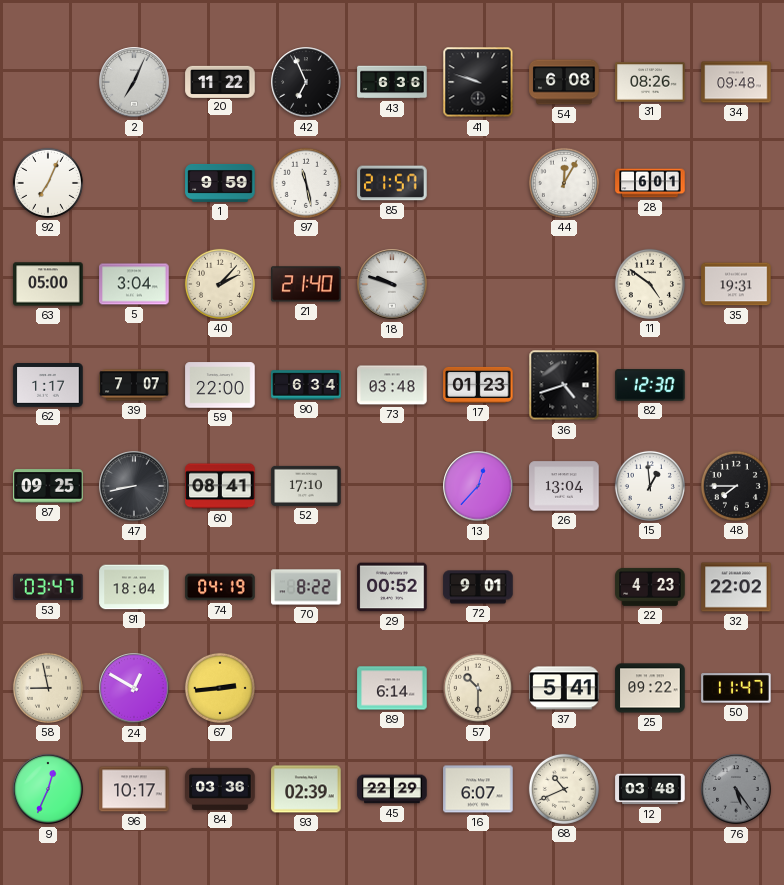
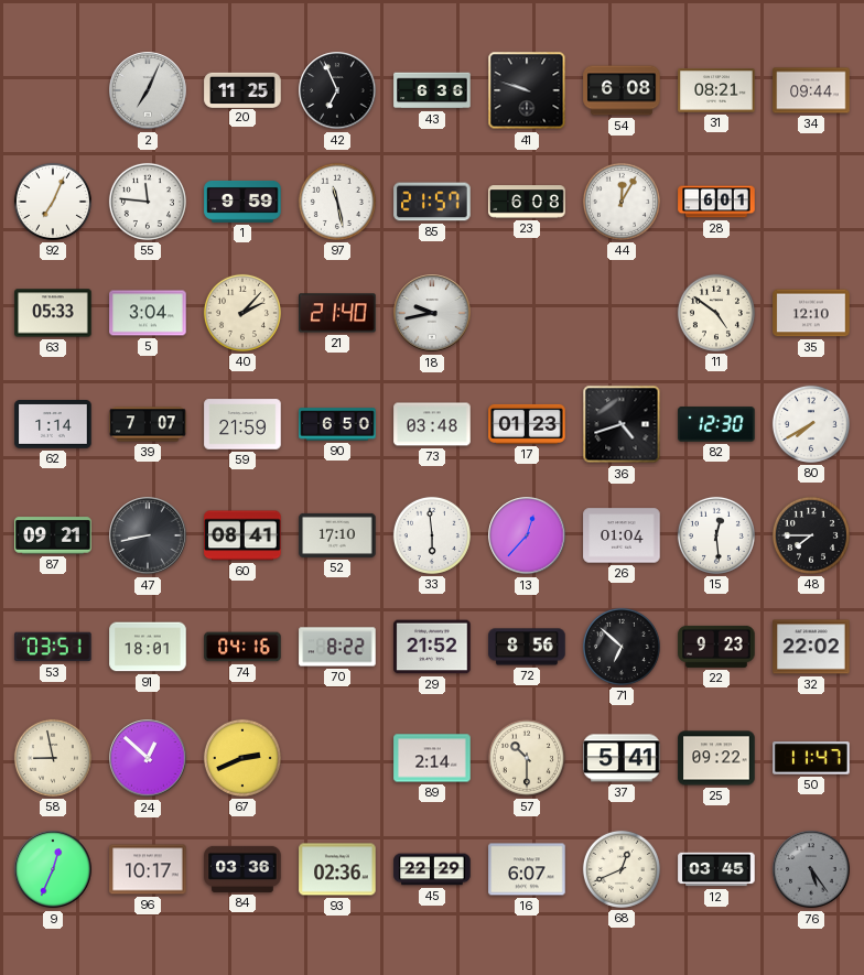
20: 11:22 -> 11:25
31: 08:26 -> 08:21
34: 09:48 -> 09:44
55: none -> 11:46
23: none -> 6:08
63: 05:00 -> 05:33
18: 9:48 -> 9:43
35: 19:31 -> 12:10
62: 1:17 -> 1:14
59: 22:00 -> 21:59
90: 6:34 -> 6:50
80: none -> 7:40
87: 09:25 -> 09:21
33: none -> 5:59
26: 13:04 -> 01:04
15: 12:59 -> 12:29
53: 03:47 -> 03:51
91: 18:04 -> 18:01
74: 04:19 -> 04:16
29: 00:52 -> 21:52
72: 9:01 -> 8:56
71: none -> 6:52
22: 4:23 -> 9:23
24: 12:50 -> 12:52
67: 2:44 -> 2:41
89: 6:14 -> 2:14
93: 02:39 -> 02:36
68: 10:41 -> 12:41
12: 03:48 -> 03:45
